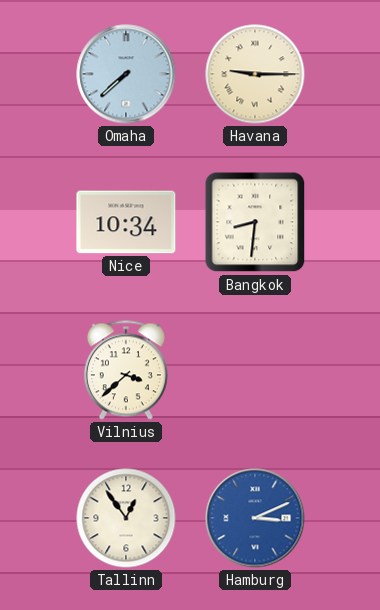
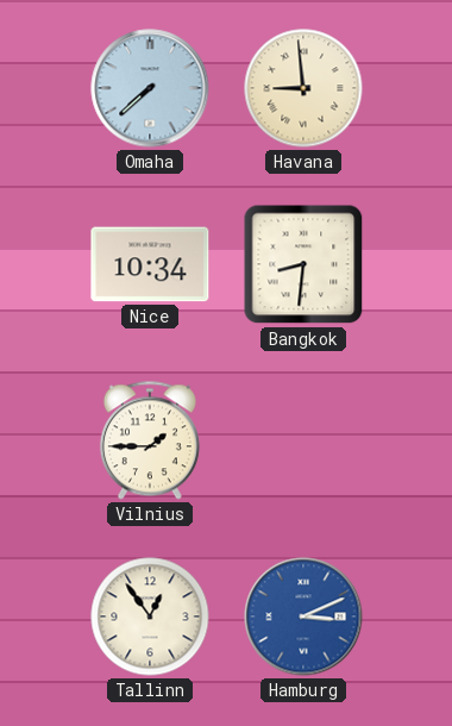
Havana: 9:15 -> 8:59
Vilnius: 3:38 -> 1:45
